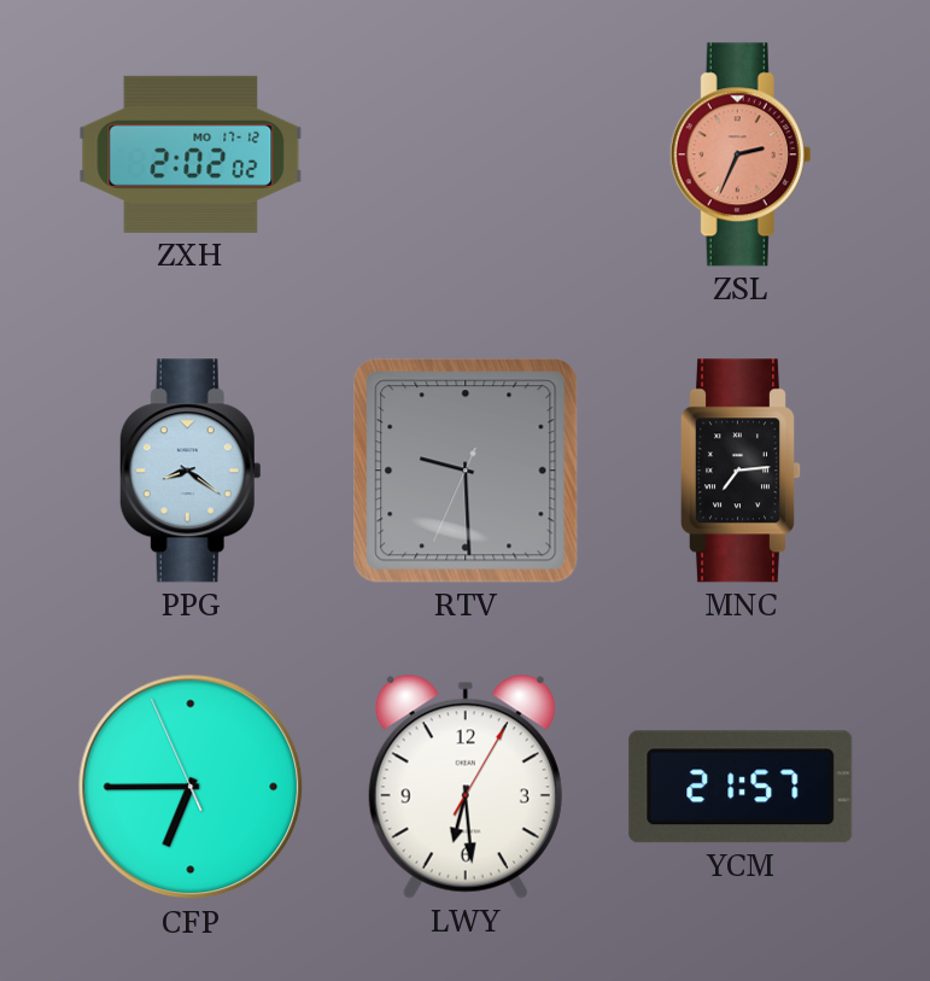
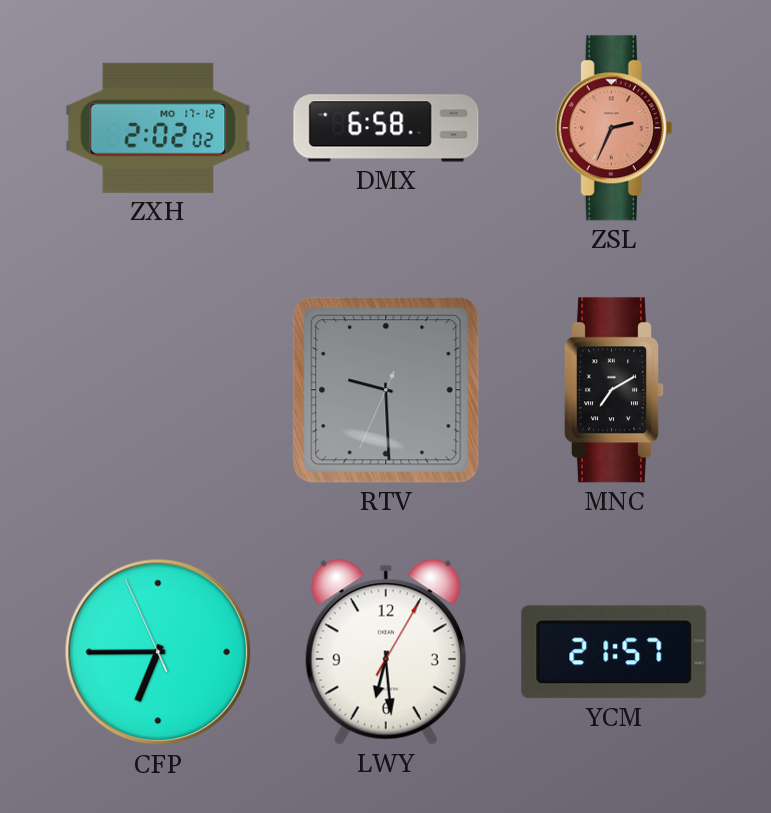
DMX: none -> 6:58
PPG: 8:21 -> none
MNC: 7:14 -> 7:10
